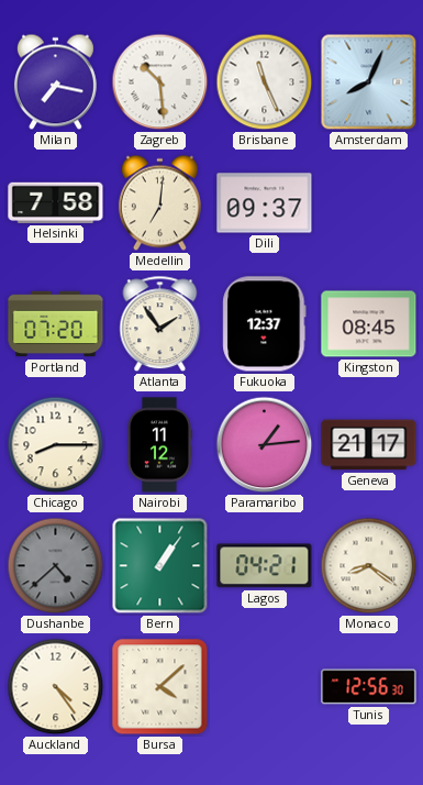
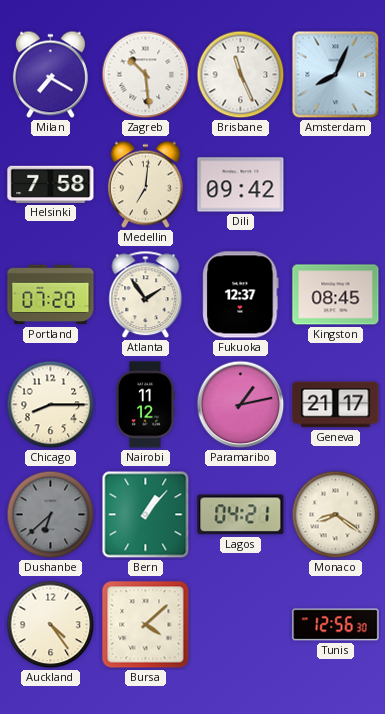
Milan: 7:17 -> 7:20
Dili: 09:37 -> 09:42
Paramaribo: 1:14 -> 1:13
Dushanbe: 4:38 -> 6:38
Bern: 1:06 -> 1:07
